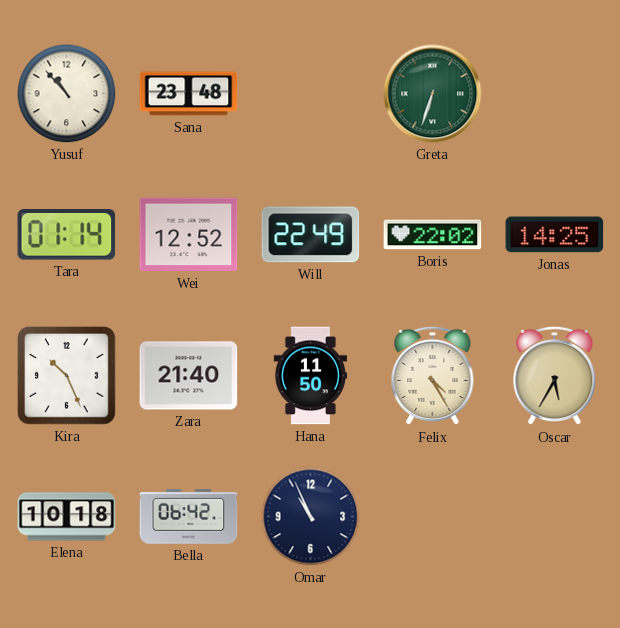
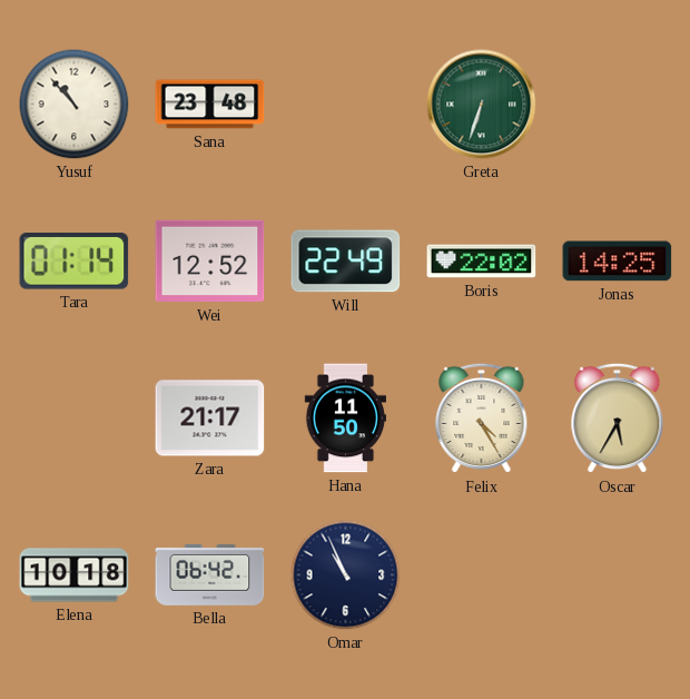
Kira: 10:26 -> none
Zara: 21:40 -> 21:17
